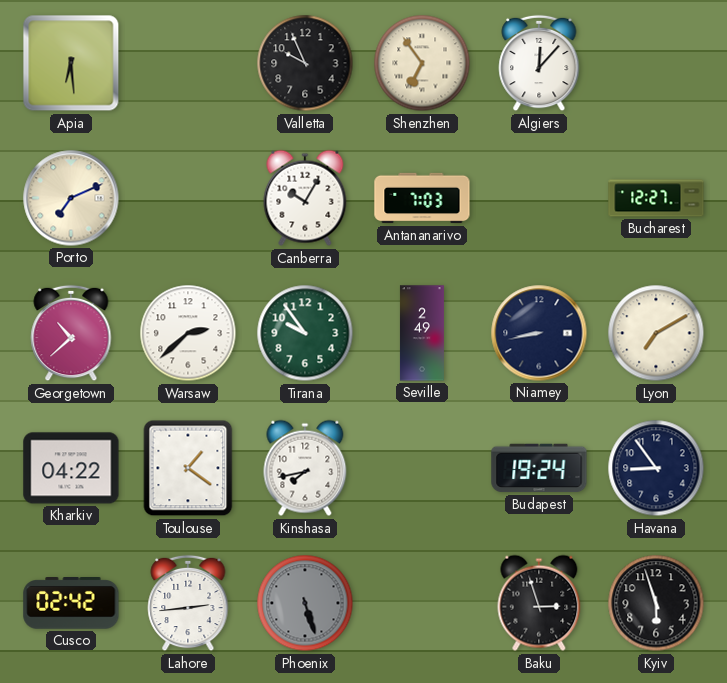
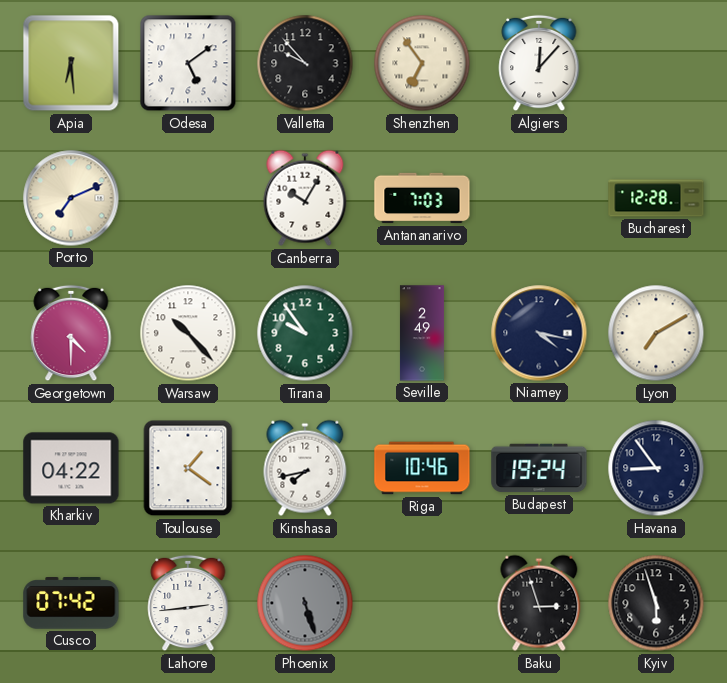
Odesa: none -> 5:09
Valletta: 9:56 -> 9:53
Bucharest: 12:27 -> 12:28
Georgetown: 10:38 -> 4:30
Warsaw: 2:38 -> 10:23
Niamey: 8:43 -> 4:17
Riga: none -> 10:46
Cusco: 02:42 -> 07:42
